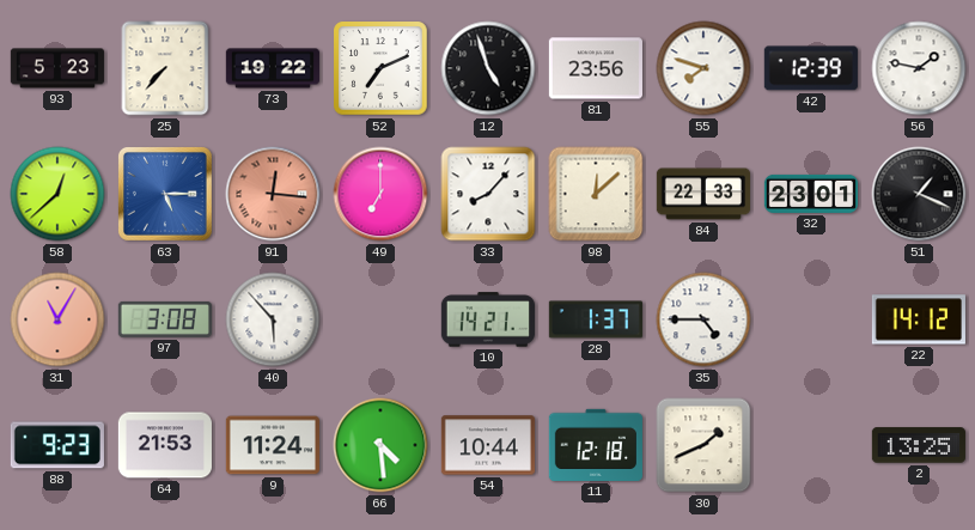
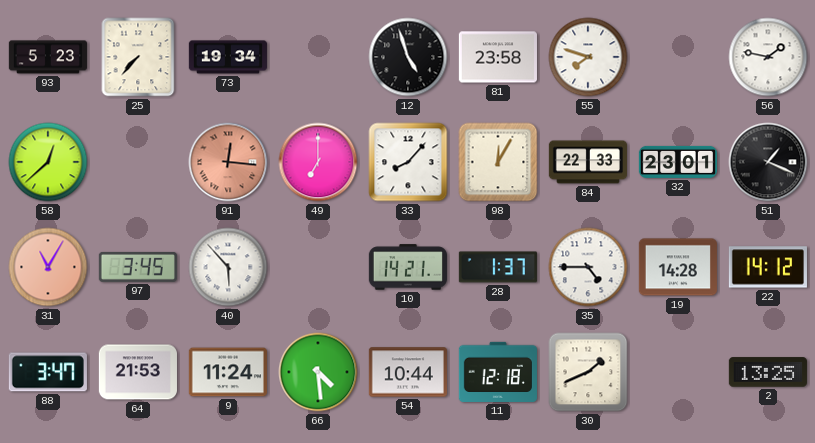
73: 19:22 -> 19:34
52: 7:11 -> none
81: 23:56 -> 23:58
42: 12:39 -> none
63: 5:15 -> none
98: 12:08 -> 12:05
97: 3:08 -> 3:45
19: none -> 14:28
88: 9:23 -> 3:47
